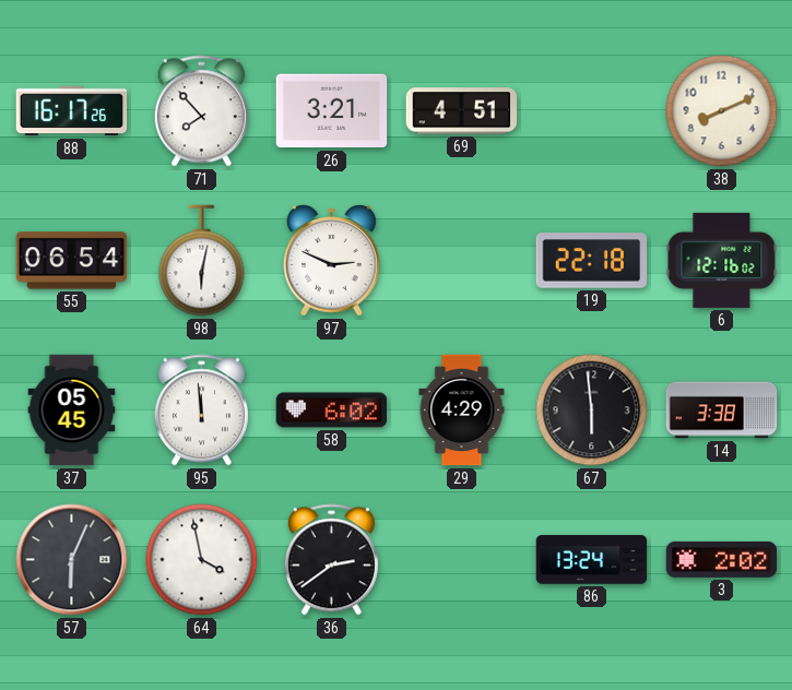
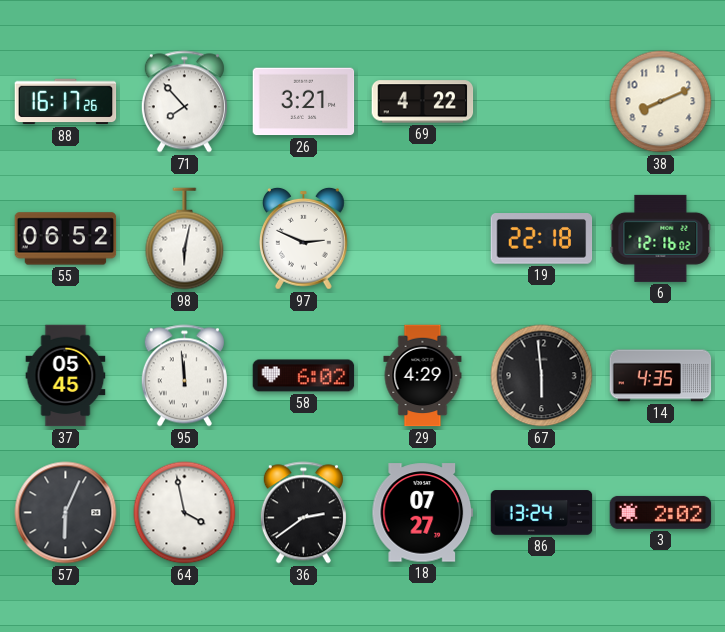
69: 4:51 -> 4:22
55: 06:54 -> 06:52
14: 3:38 -> 4:35
18: none -> 07:27
